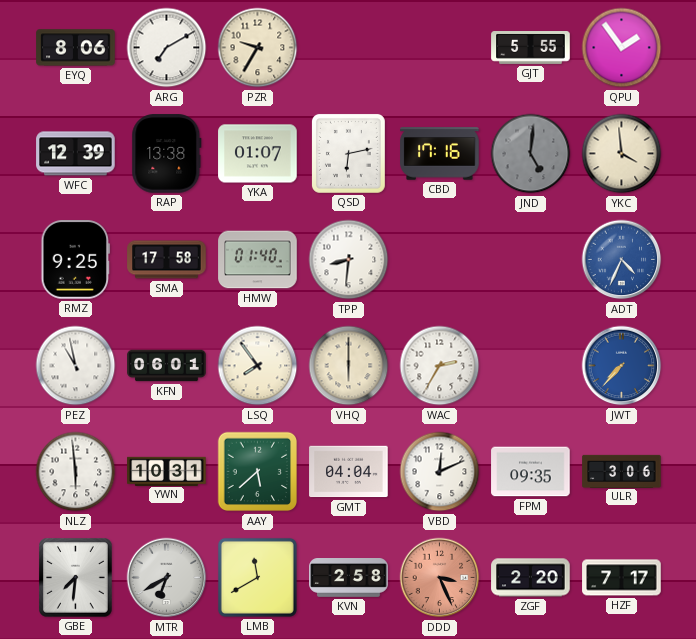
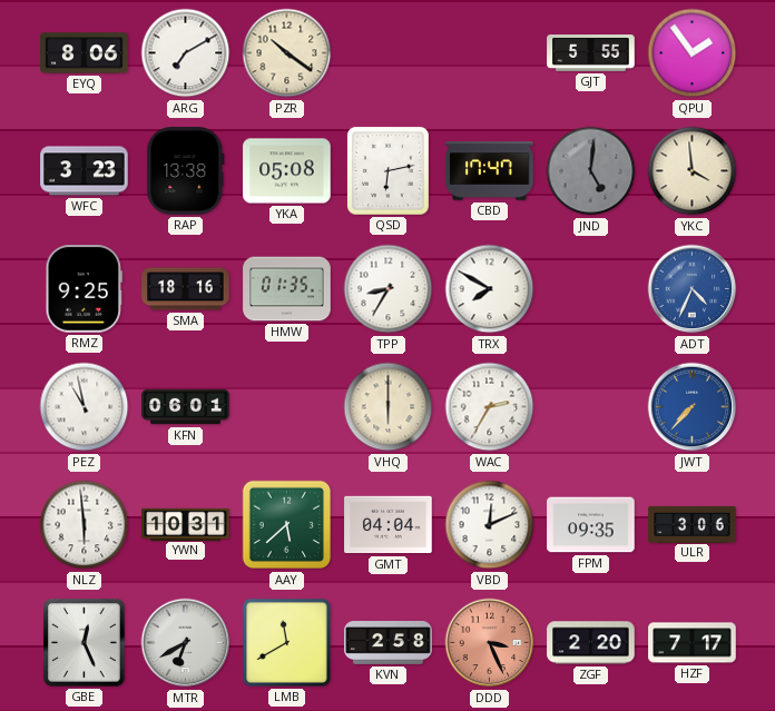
PZR: 9:35 -> 10:21
WFC: 12:39 -> 3:23
YKA: 01:07 -> 05:08
CBD: 17:16 -> 17:47
SMA: 17:58 -> 18:16
HMW: 01:40 -> 01:35
TPP: 8:31 -> 8:35
TRX: none -> 7:50
LSQ: 7:54 -> none
GBE: 7:31 -> 12:26
